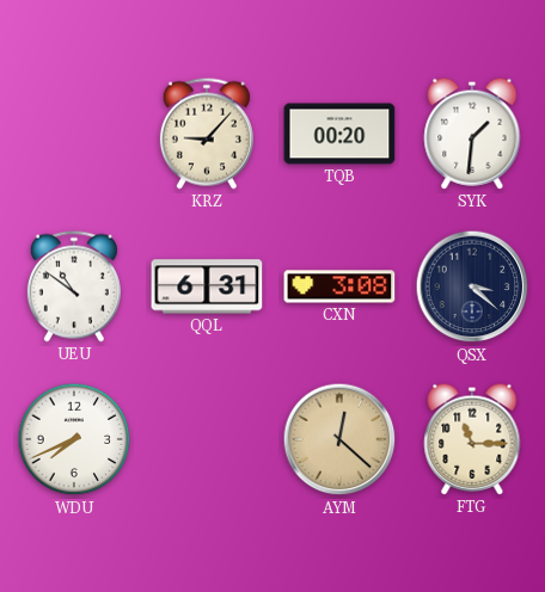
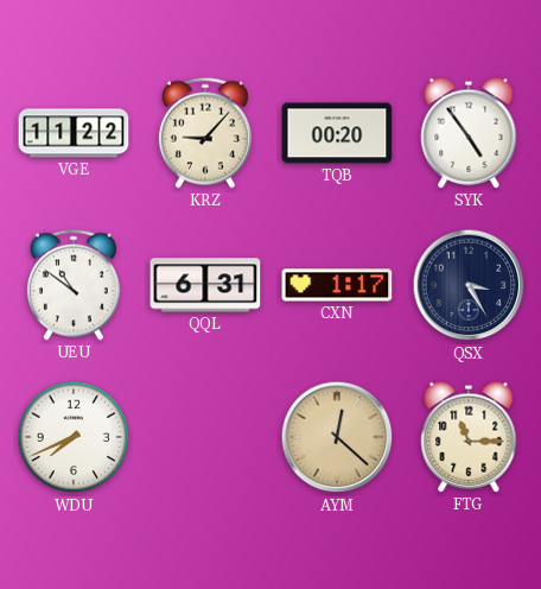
VGE: none -> 11:22
SYK: 1:31 -> 4:54
CXN: 3:08 -> 1:17
QSX: 3:22 -> 3:25
